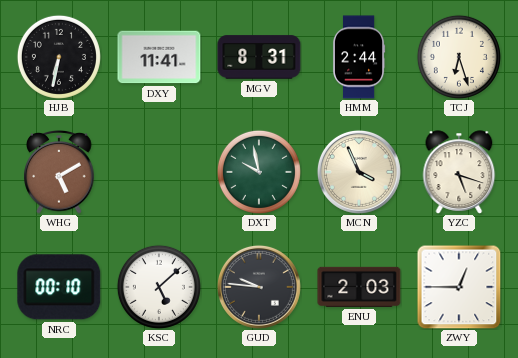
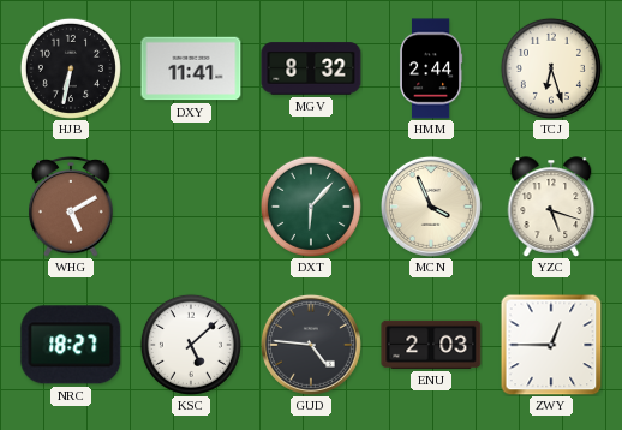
MGV: 8:31 -> 8:32
DXT: 9:58 -> 6:07
NRC: 00:10 -> 18:27
GUD: 9:46 -> 4:46
